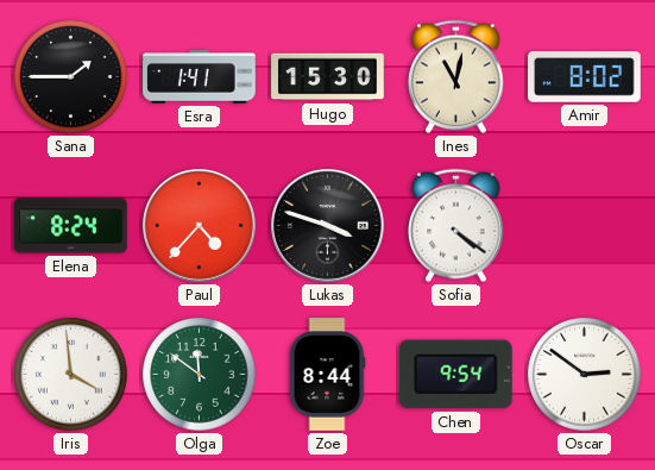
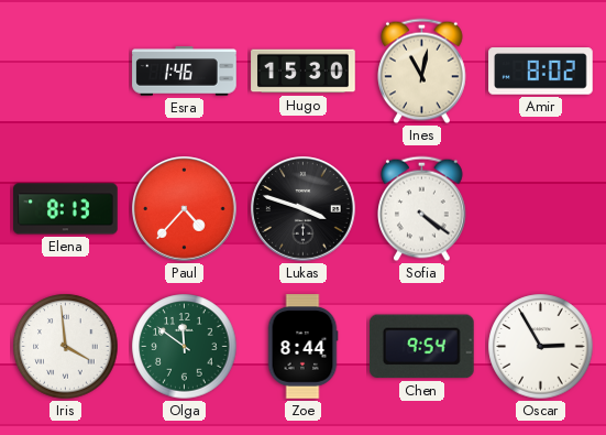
Sana: 1:45 -> none
Esra: 1:41 -> 1:46
Elena: 8:24 -> 8:13
Oscar: 2:51 -> 2:55
